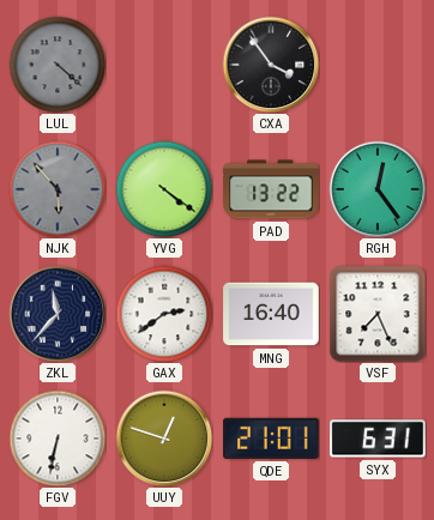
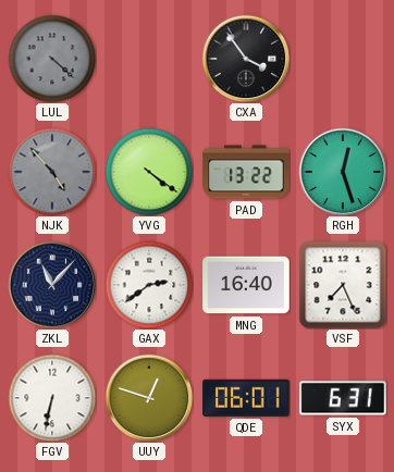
NJK: 5:53 -> 4:53
RGH: 12:24 -> 12:27
ZKL: 11:37 -> 11:07
QDE: 21:01 -> 06:01
